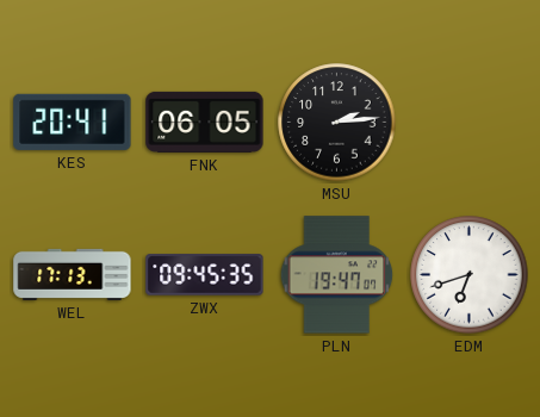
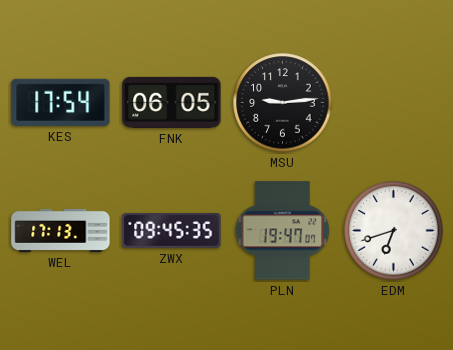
KES: 20:41 -> 17:54
MSU: 2:14 -> 9:14
